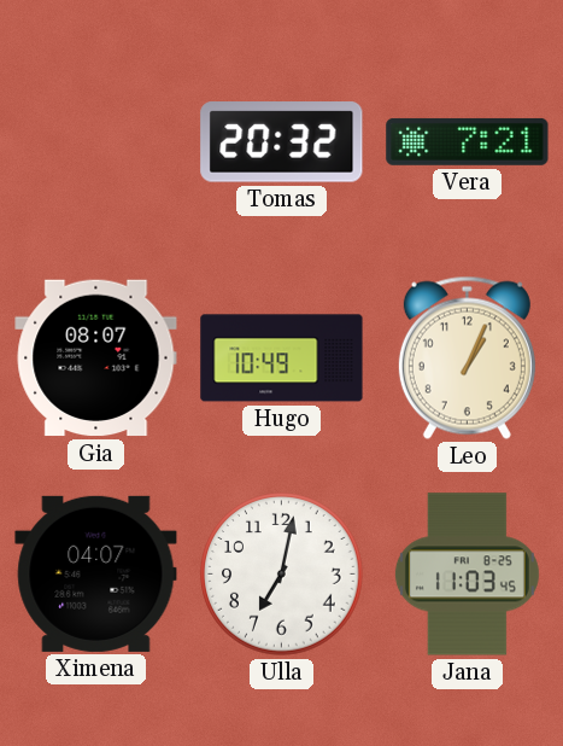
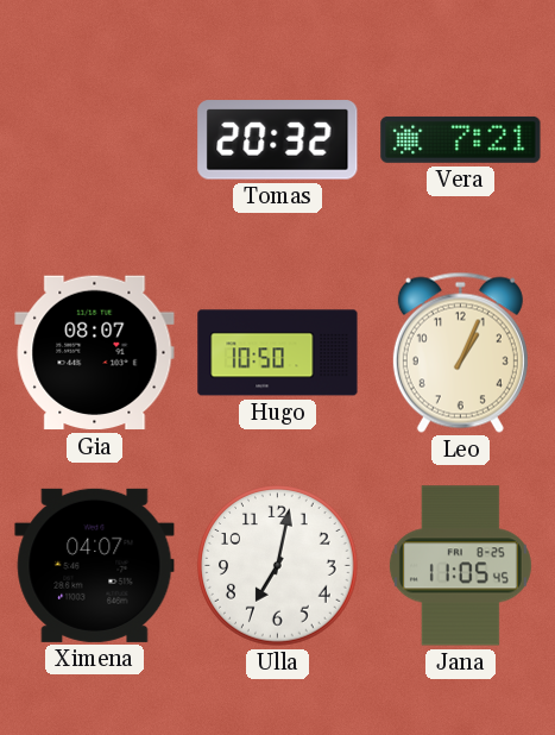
Hugo: 10:49 -> 10:50
Jana: 11:03 -> 11:05
